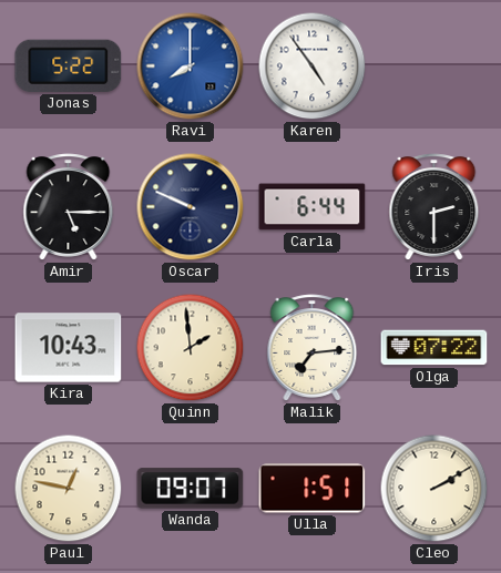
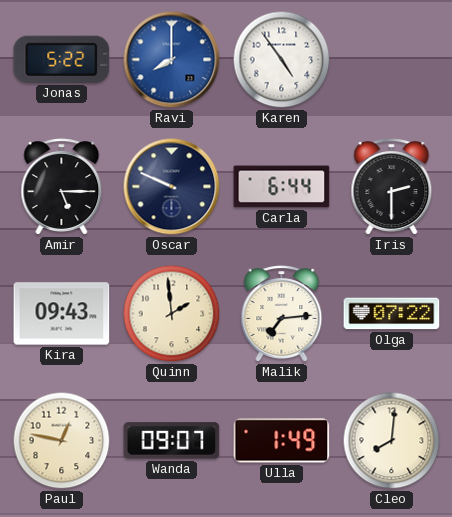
Kira: 10:43 -> 09:43
Ulla: 1:51 -> 1:49
Cleo: 2:10 -> 8:01
